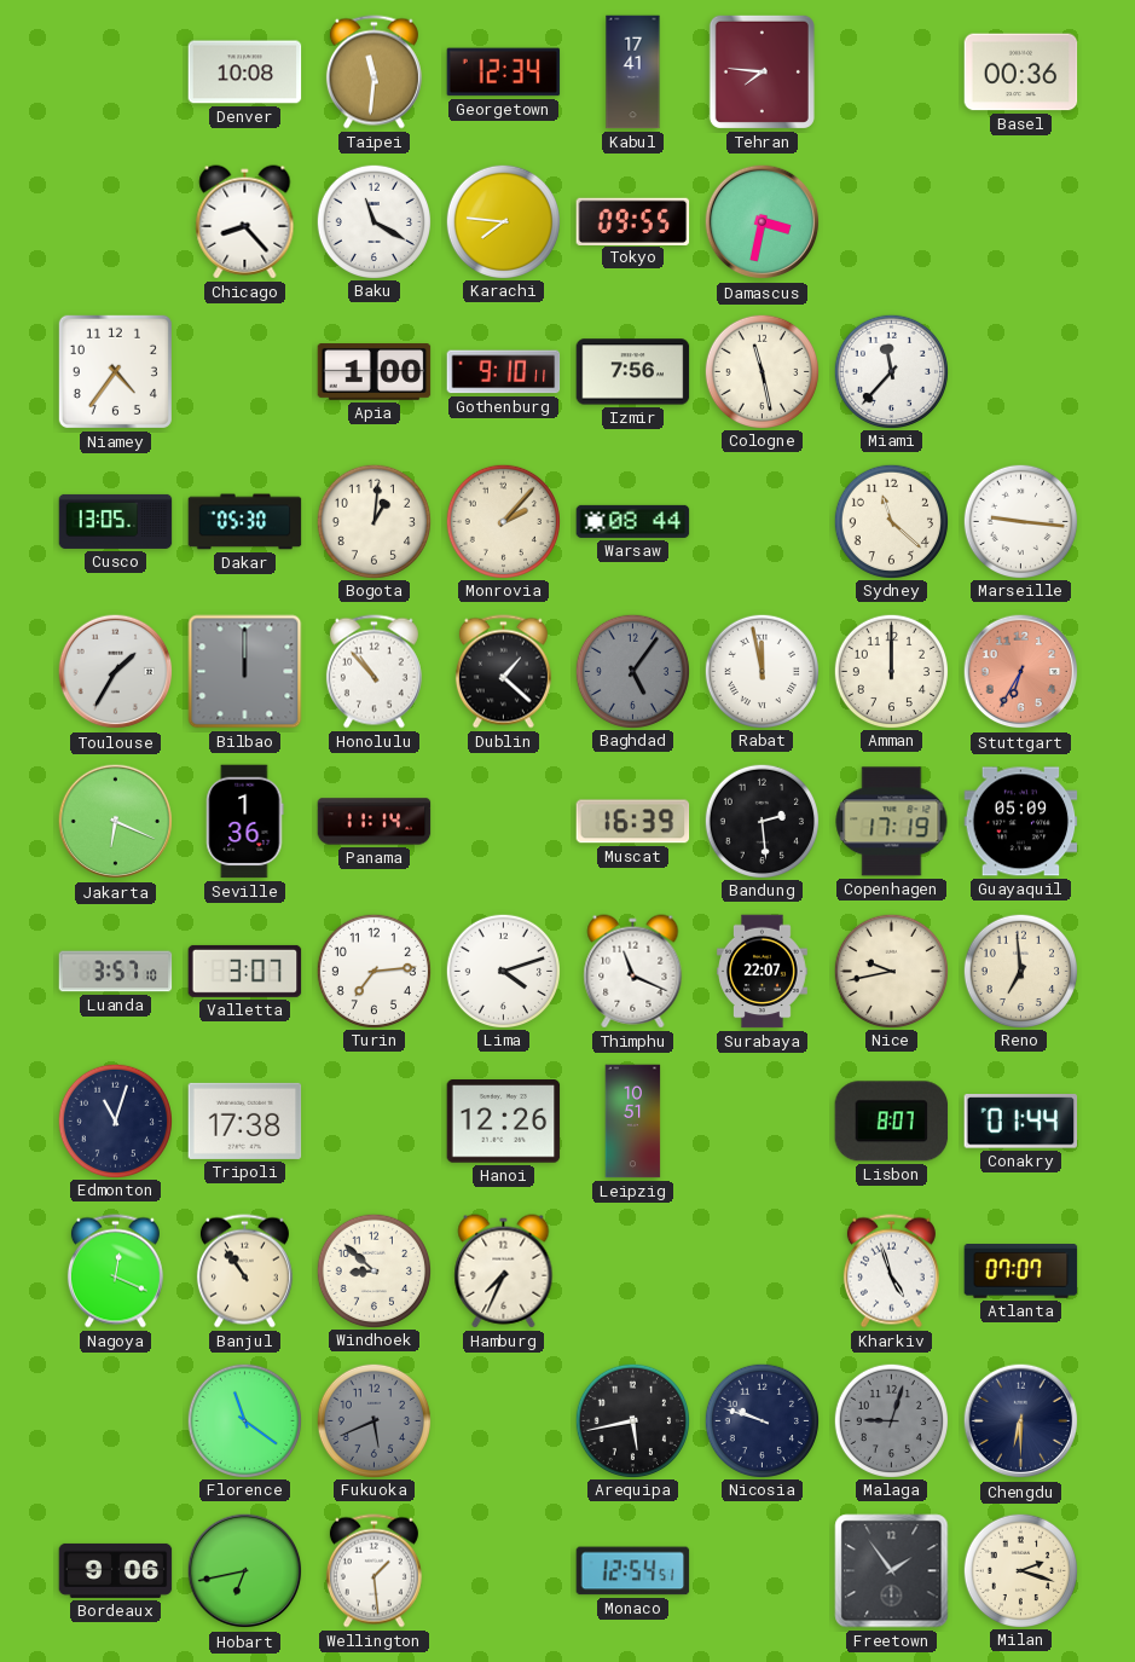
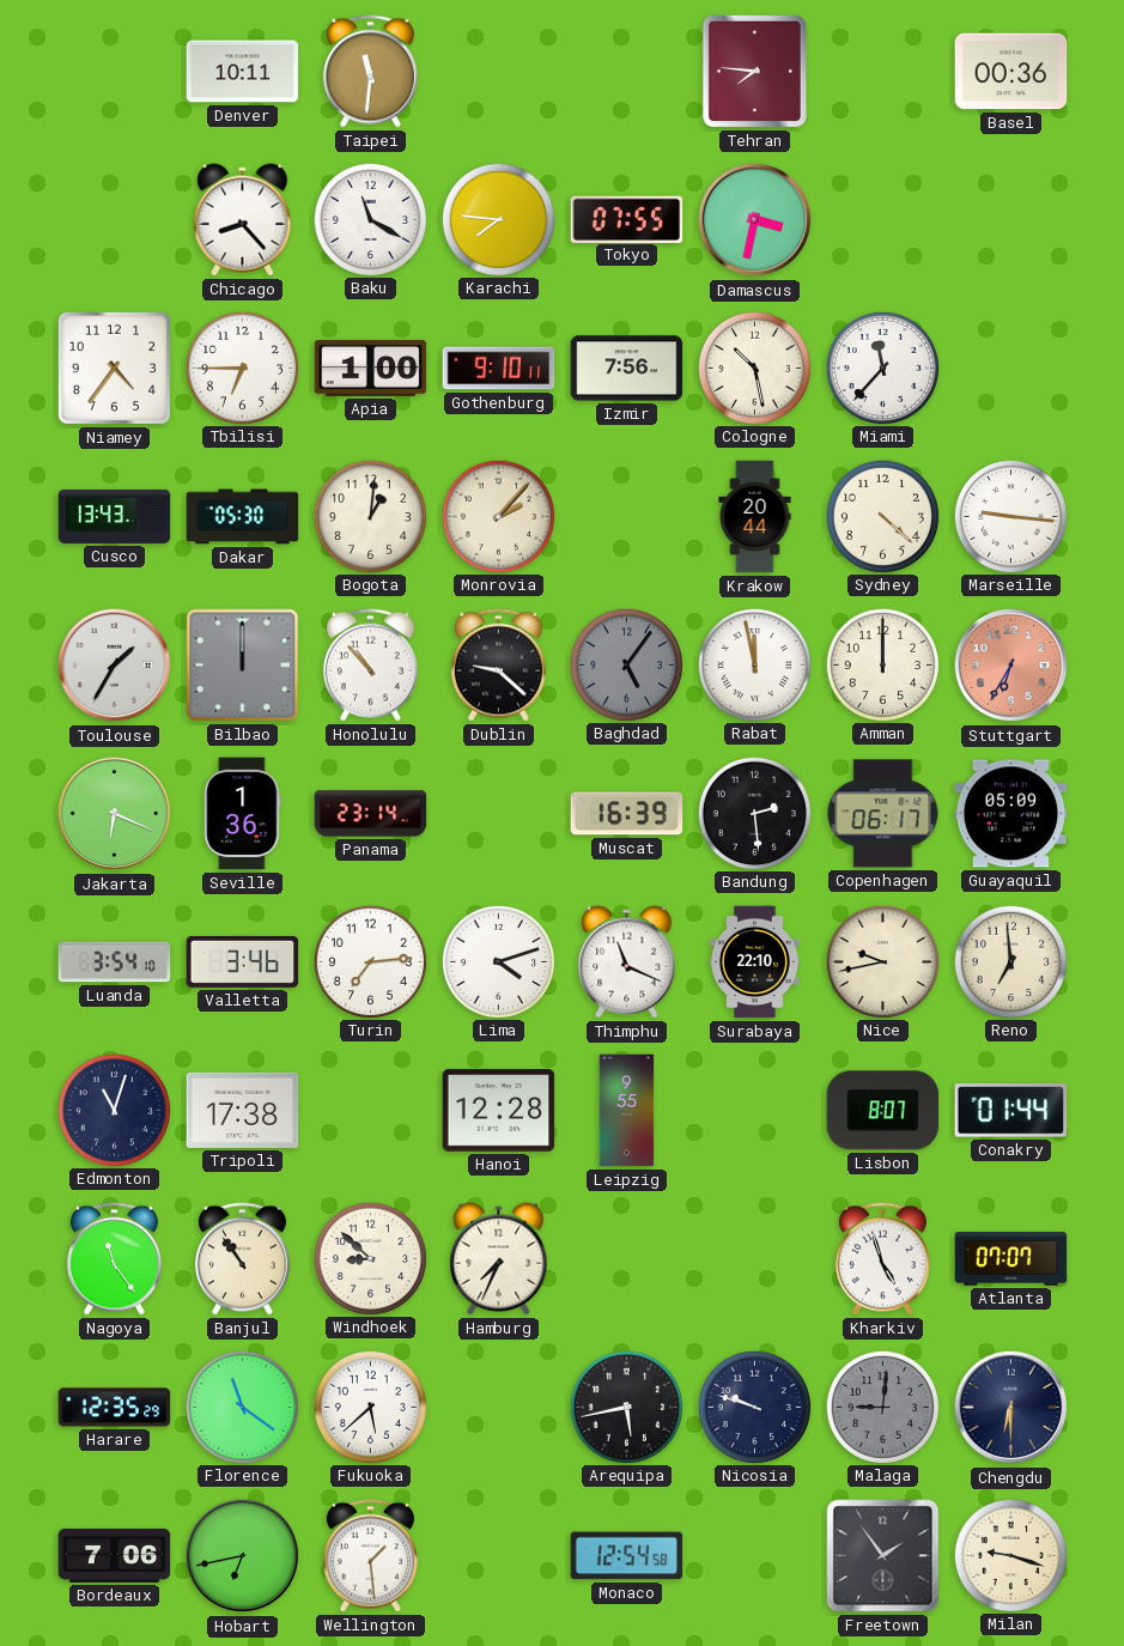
Denver: 10:08 -> 10:11
Georgetown: 12:34 -> none
Kabul: 17:41 -> none
Tokyo: 09:55 -> 07:55
Tbilisi: none -> 6:45
Cologne: 11:28 -> 10:28
Cusco: 13:05 -> 13:43
Warsaw: 08:44 -> none
Krakow: none -> 20:44
Sydney: 11:22 -> 4:22
Dublin: 1:22 -> 9:22
Panama: 11:14 -> 23:14
Copenhagen: 17:19 -> 06:17
Luanda: 3:57 -> 3:54
Valletta: 3:07 -> 3:46
Surabaya: 22:07 -> 22:10
Hanoi: 12:26 -> 12:28
Leipzig: 10:51 -> 9:55
Nagoya: 12:19 -> 11:24
Harare: none -> 12:35
Fukuoka: 5:41 -> 5:38
Fukuoka dial: grey -> white
Malaga: 9:03 -> 9:01
Bordeaux: 9:06 -> 7:06
Monaco: 12:54:51 -> 12:54:58
Milan: 2:18 -> 9:18
